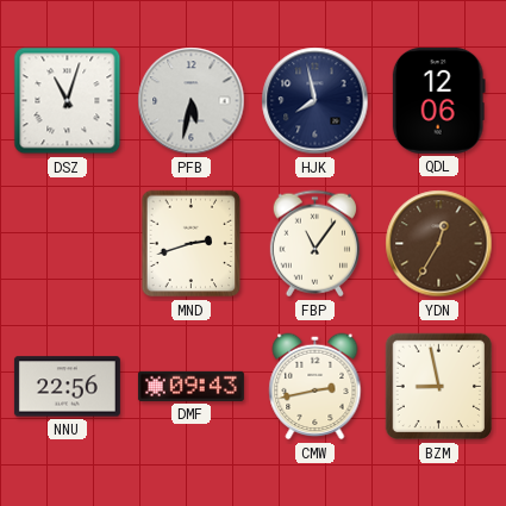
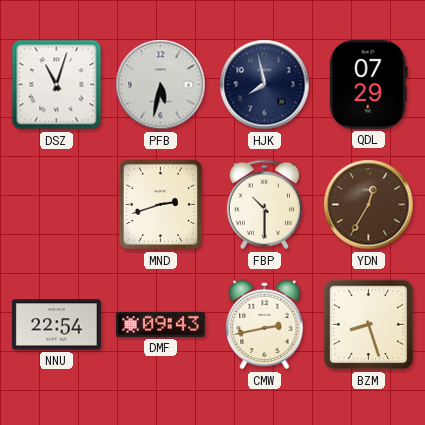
QDL: 12:06 -> 07:29
FBP: 11:06 -> 10:30
NNU: 22:56 -> 22:54
BZM: 8:58 -> 8:27
